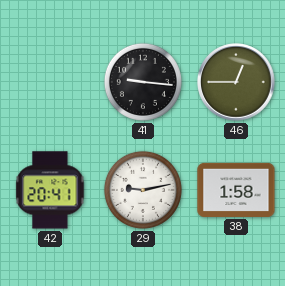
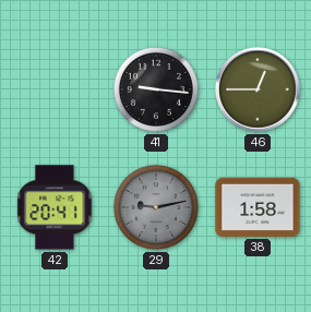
29 dial: white -> grey
